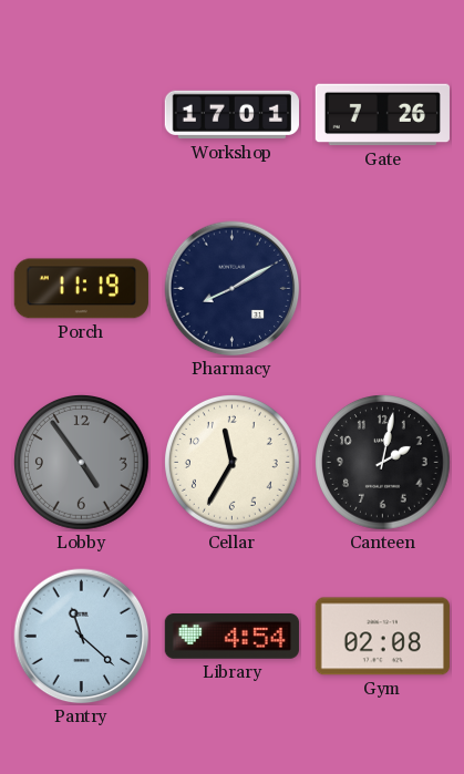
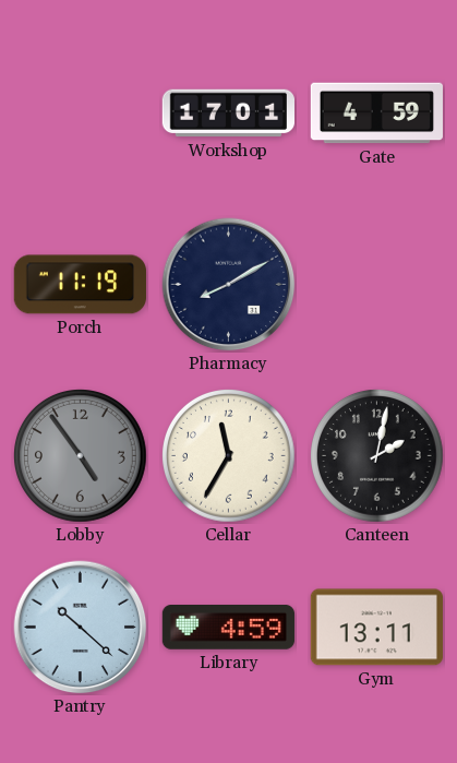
Gate: 7:26 -> 4:59
Pantry: 11:22 -> 10:22
Library: 4:54 -> 4:59
Gym: 02:08 -> 13:11
